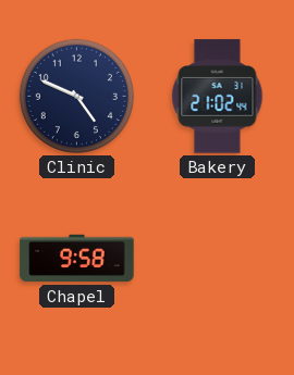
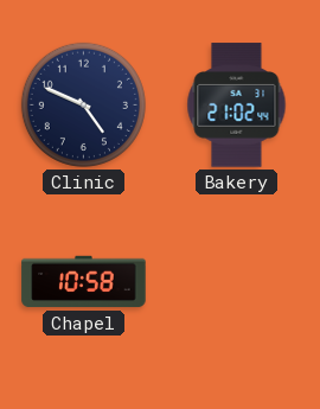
Chapel: 9:58 -> 10:58
